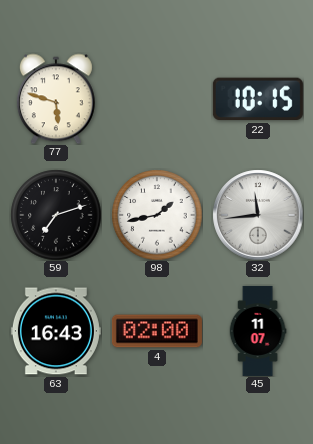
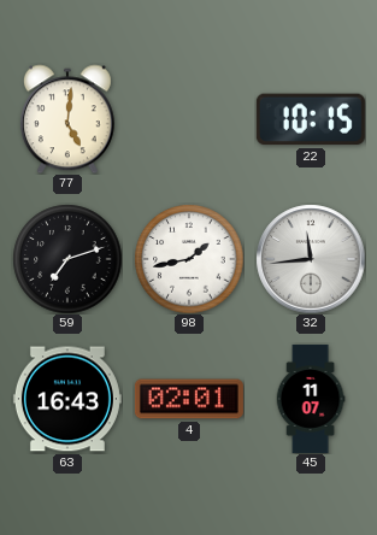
77: 5:48 -> 5:01
4: 02:00 -> 02:01
